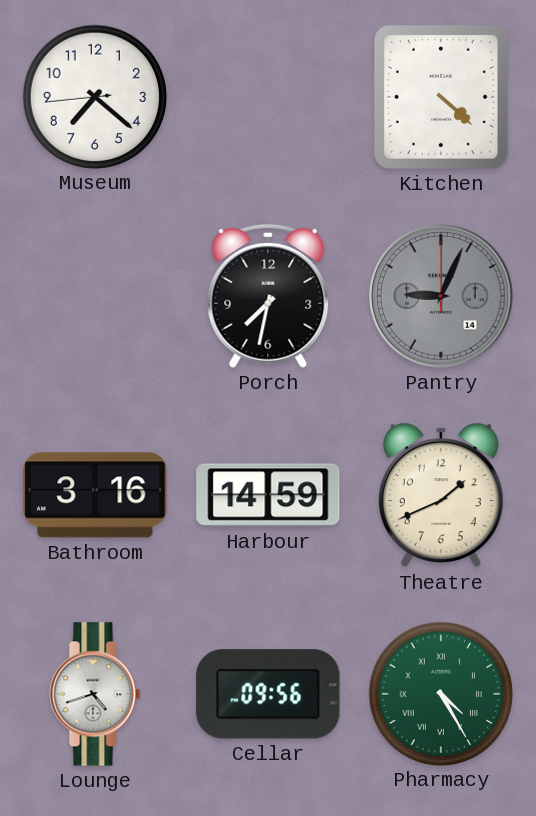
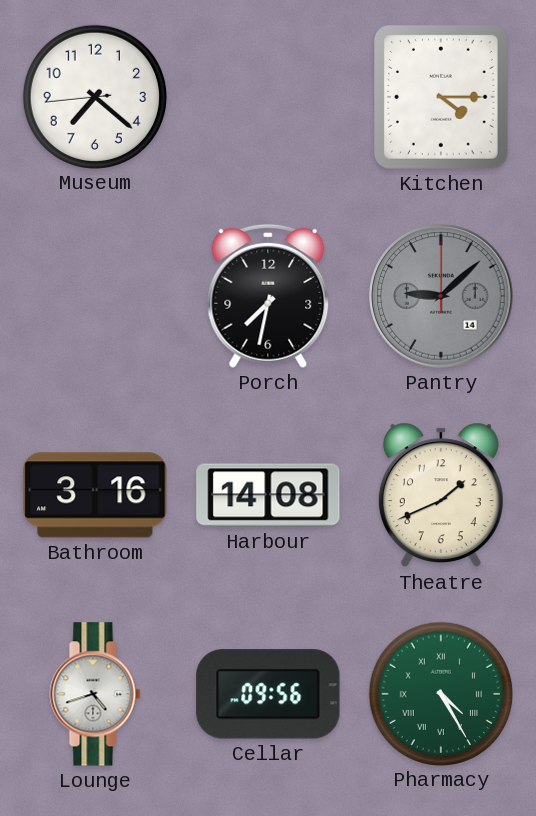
Kitchen: 4:22 -> 4:15
Pantry: 9:04 -> 9:08
Harbour: 14:59 -> 14:08
